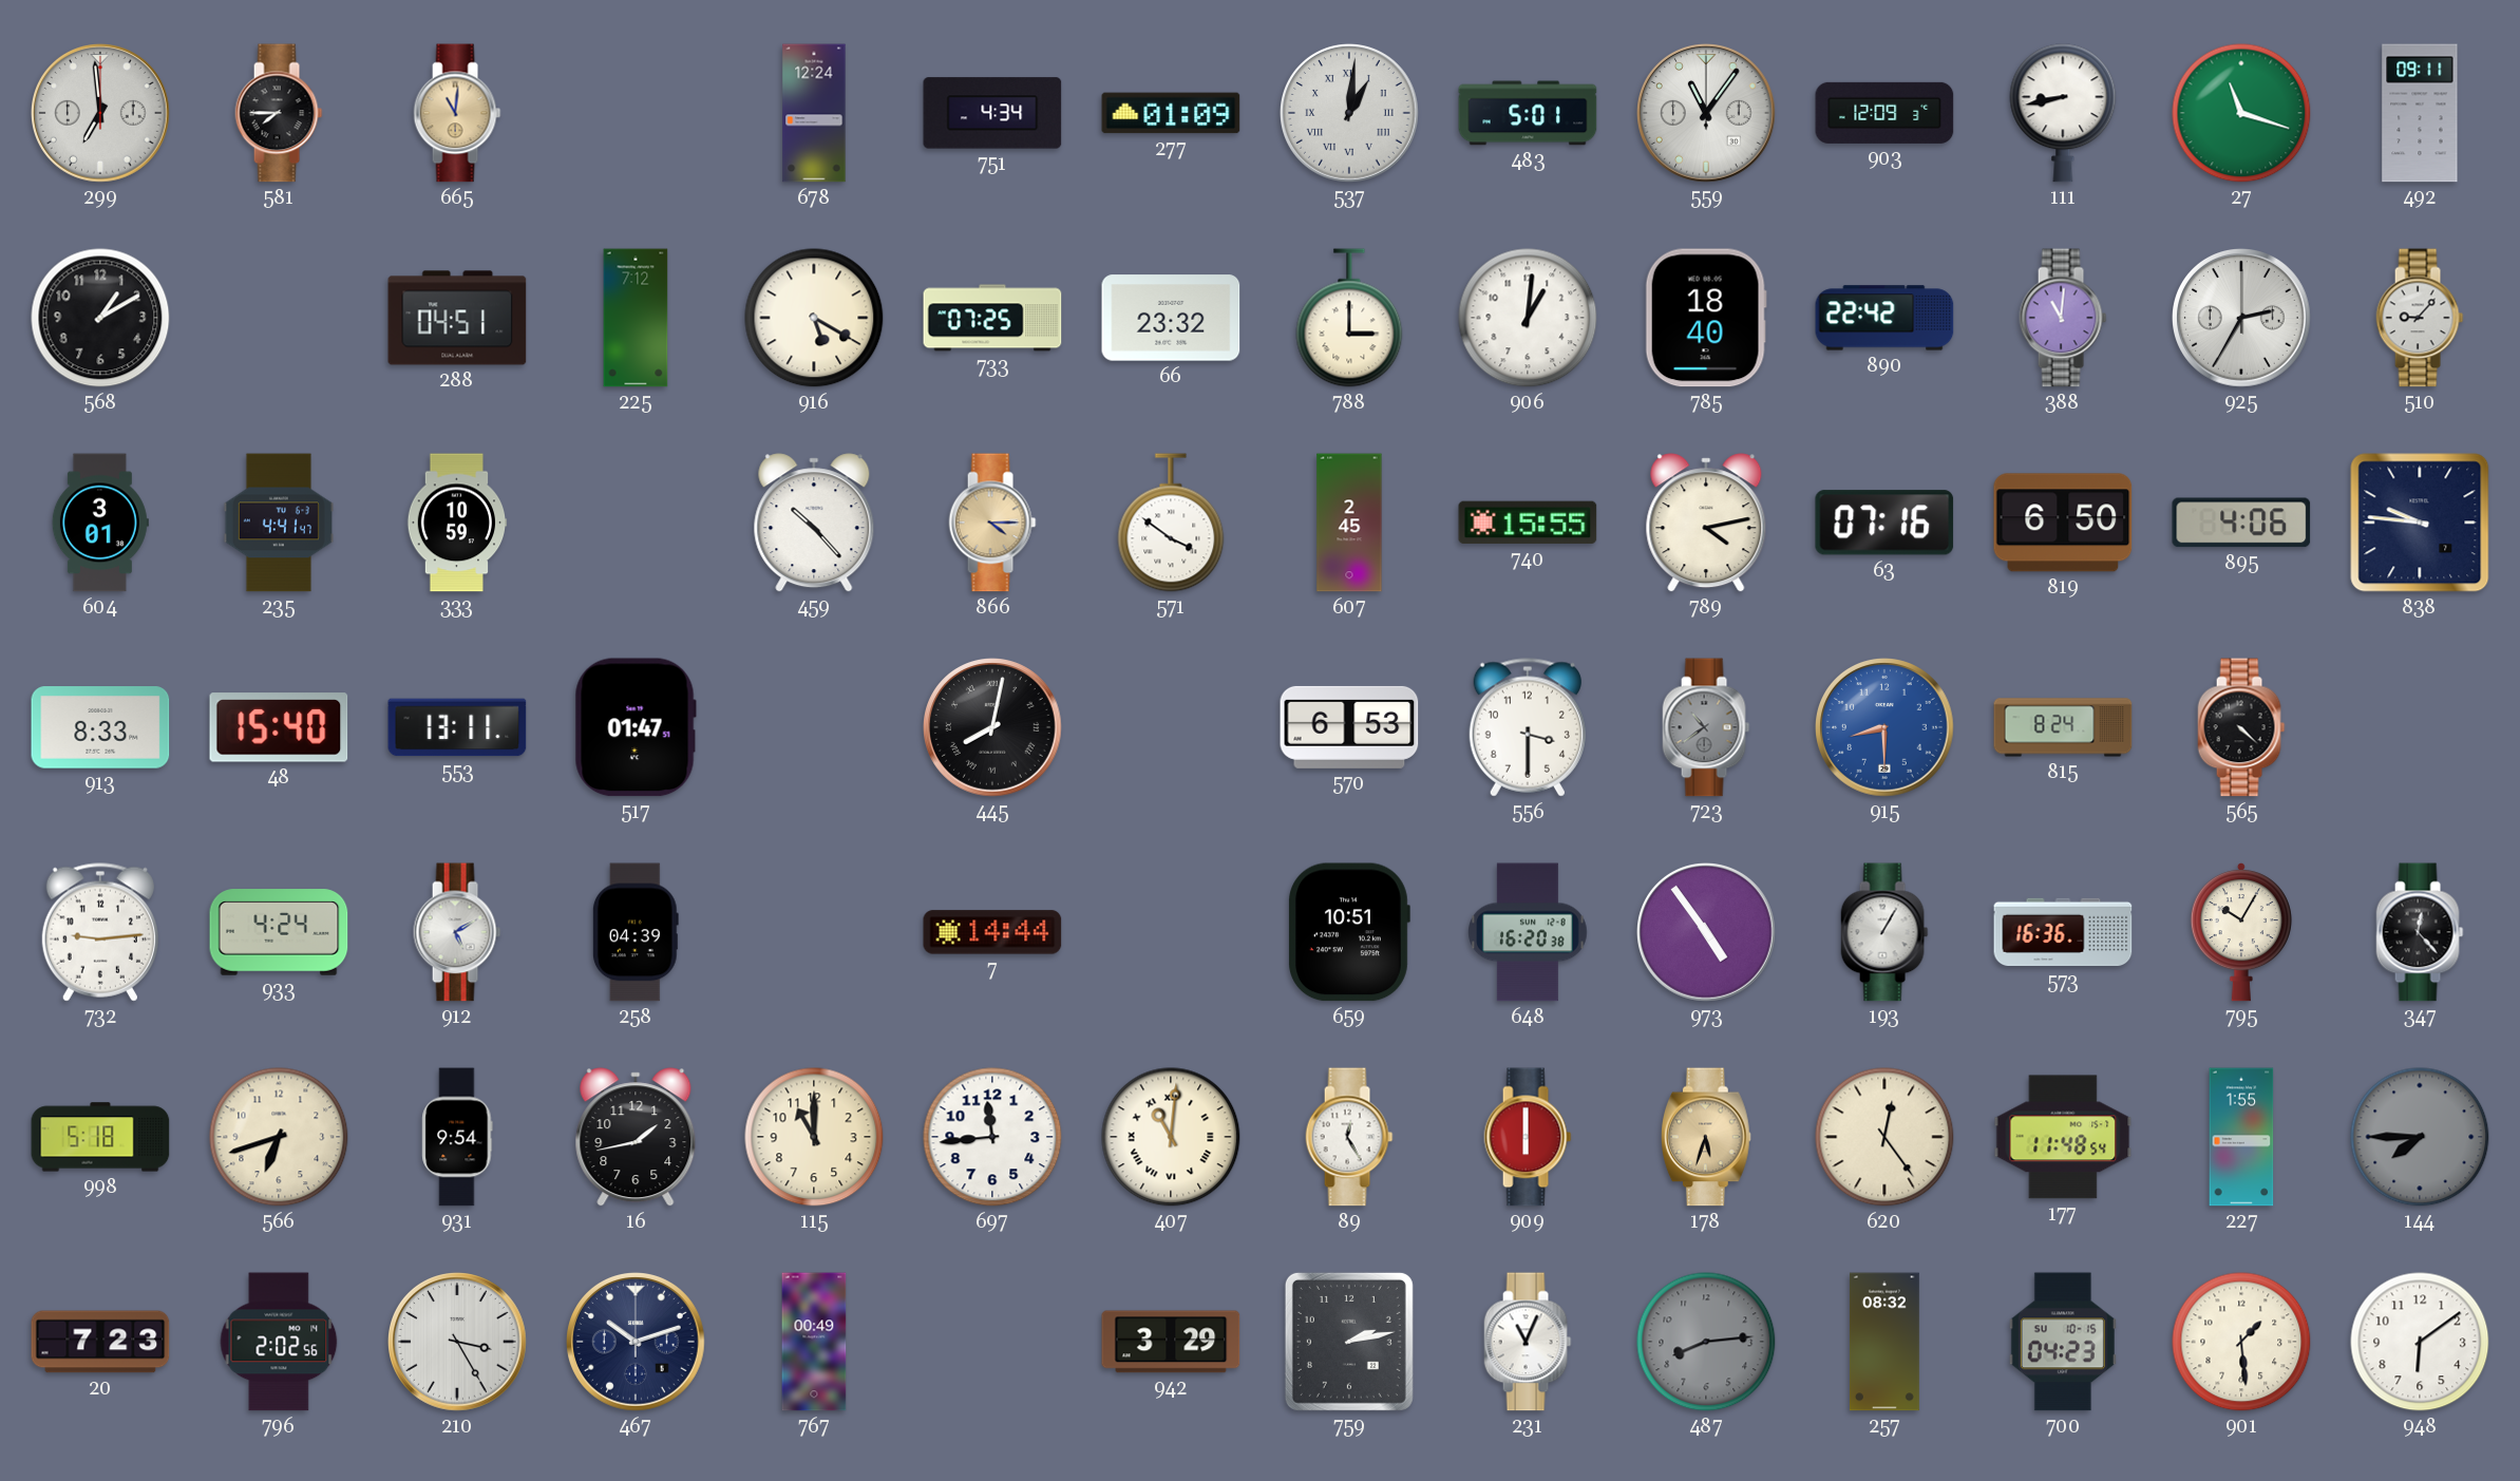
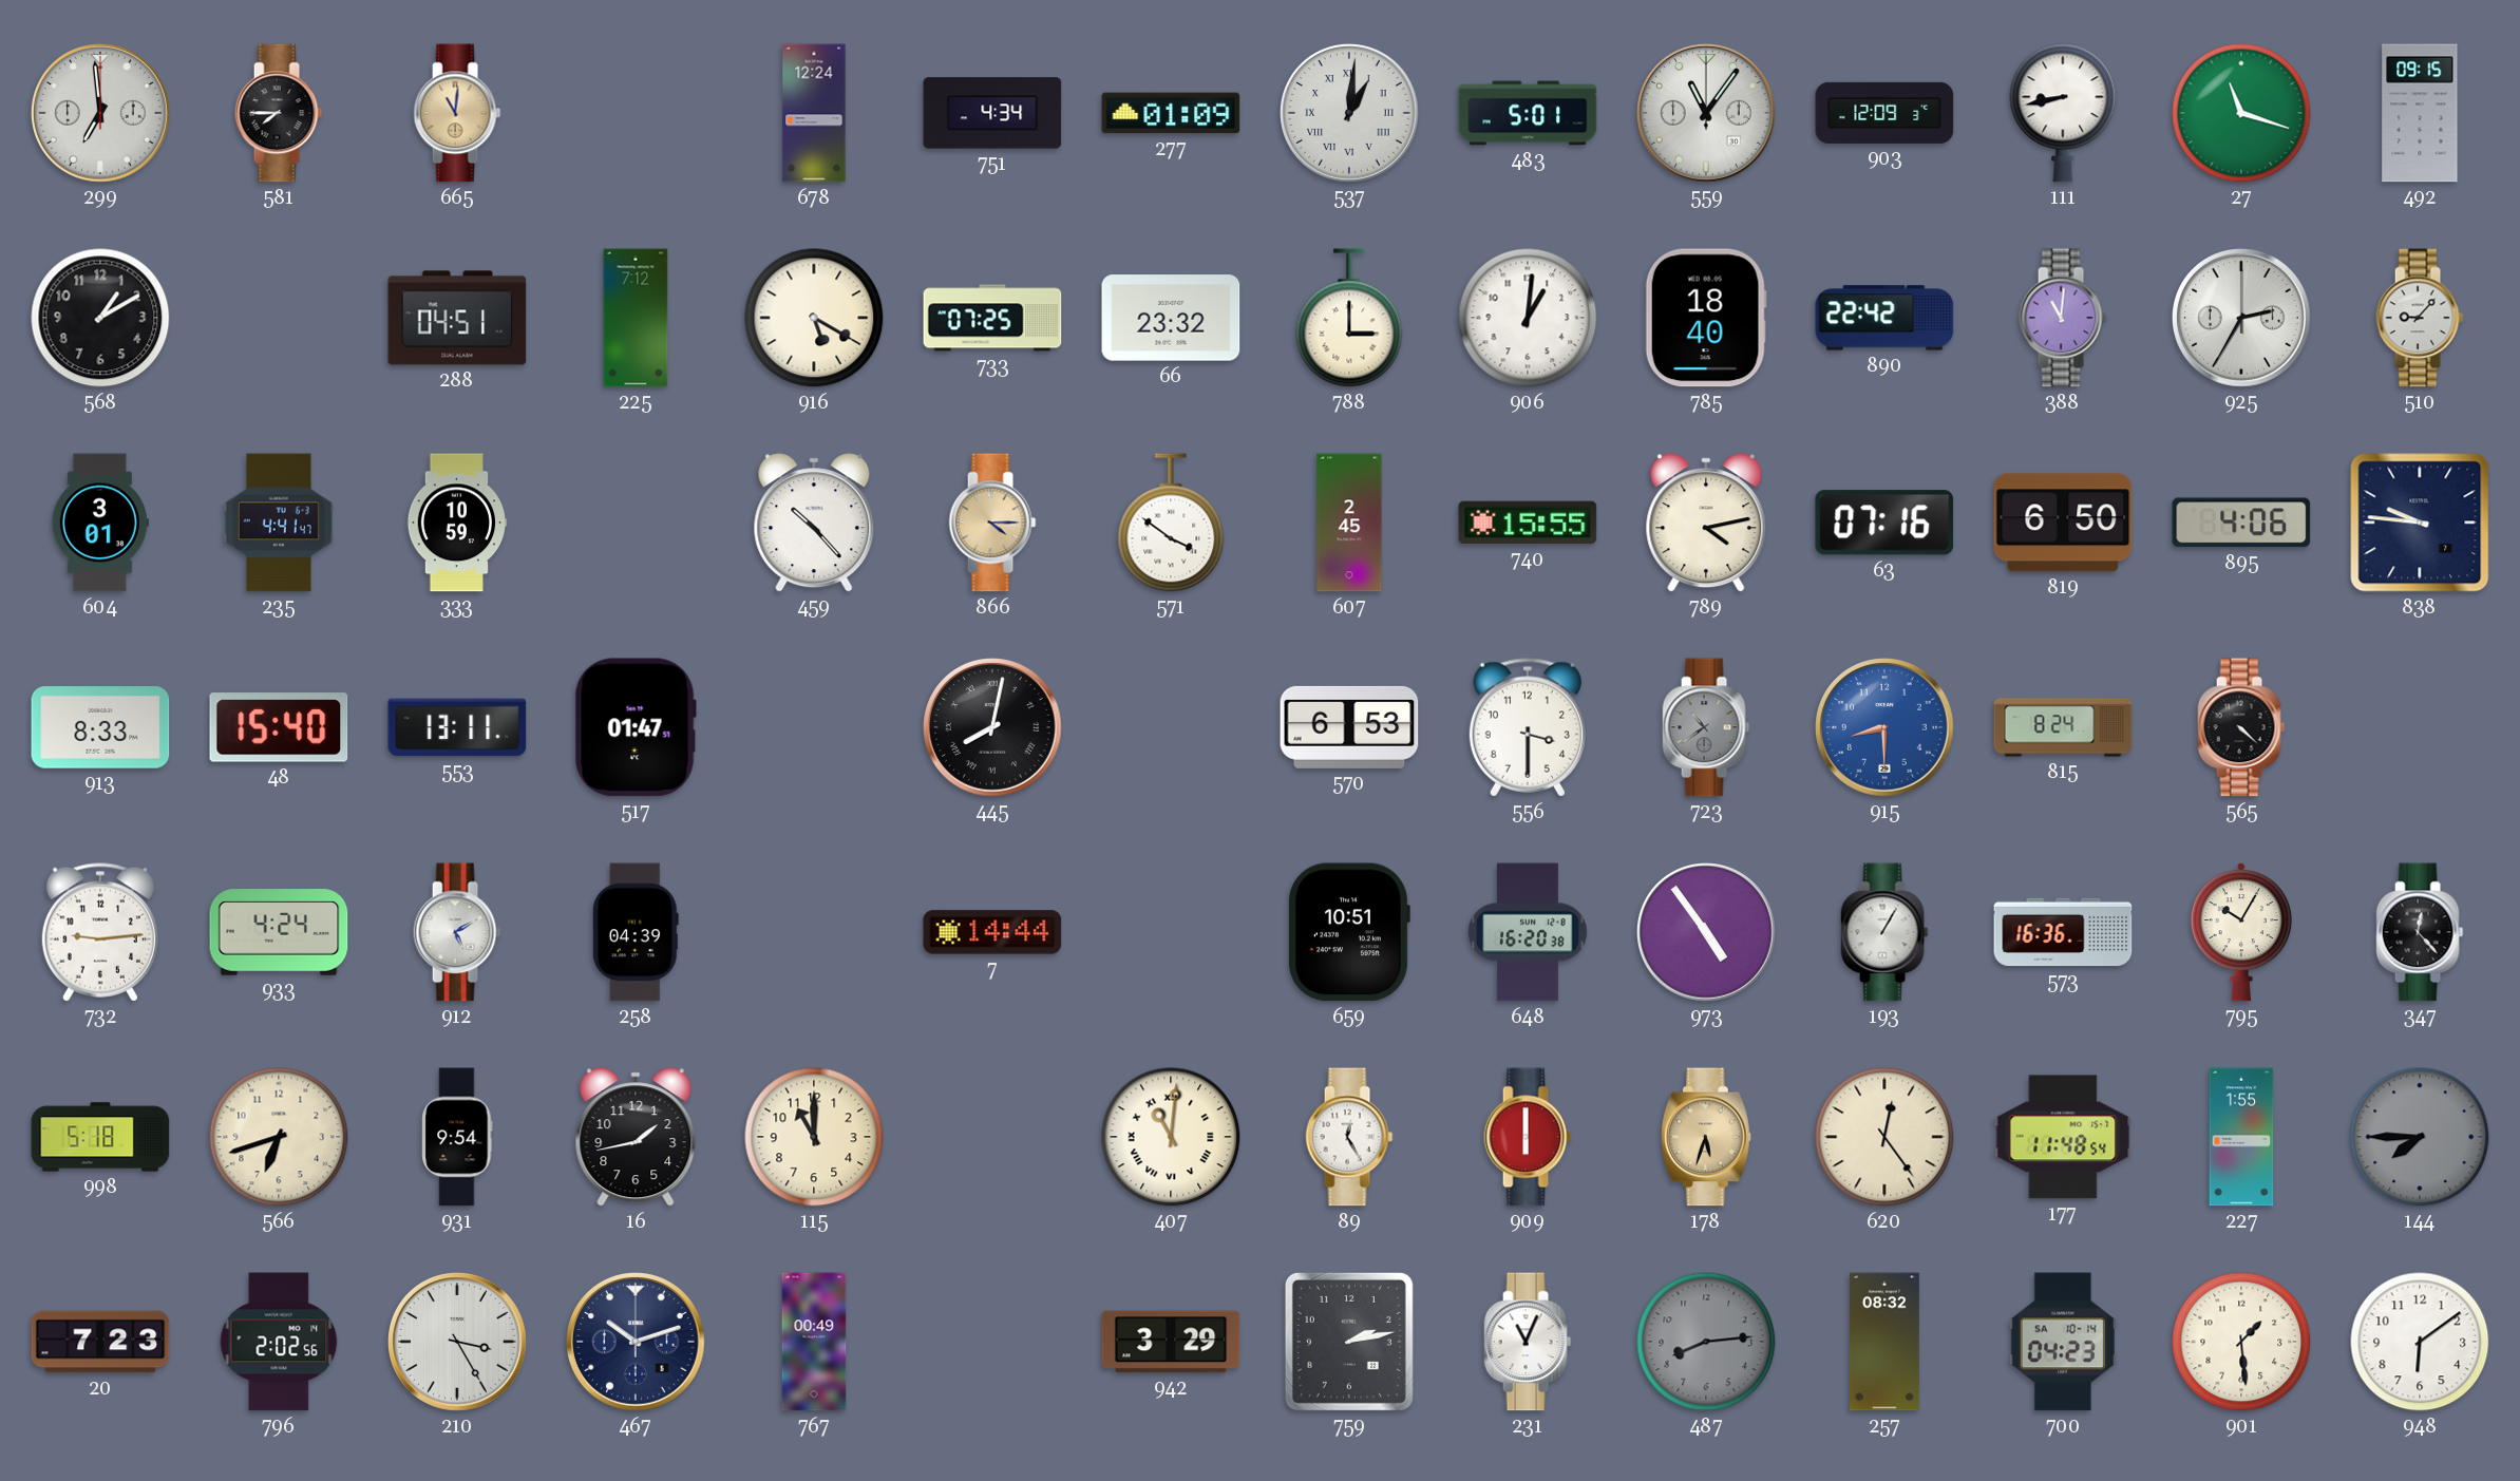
492: 09:11 -> 09:15
697: 11:44 -> none
700 date: SU 10-15 -> SA 10-14
